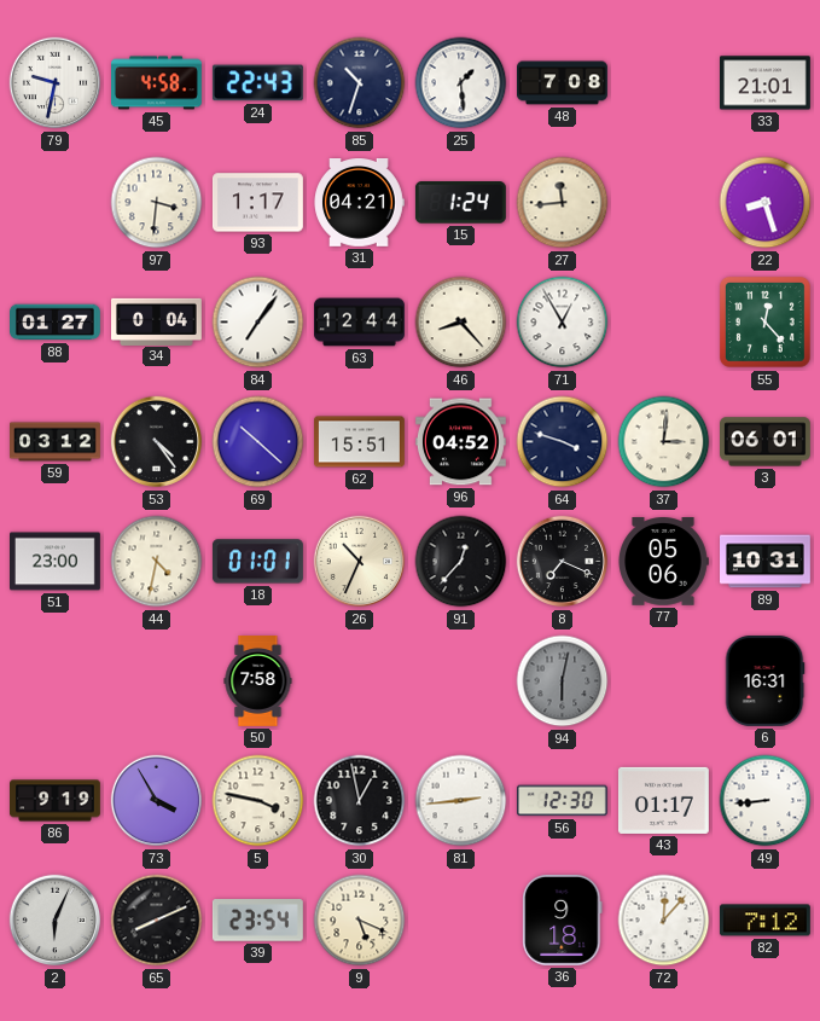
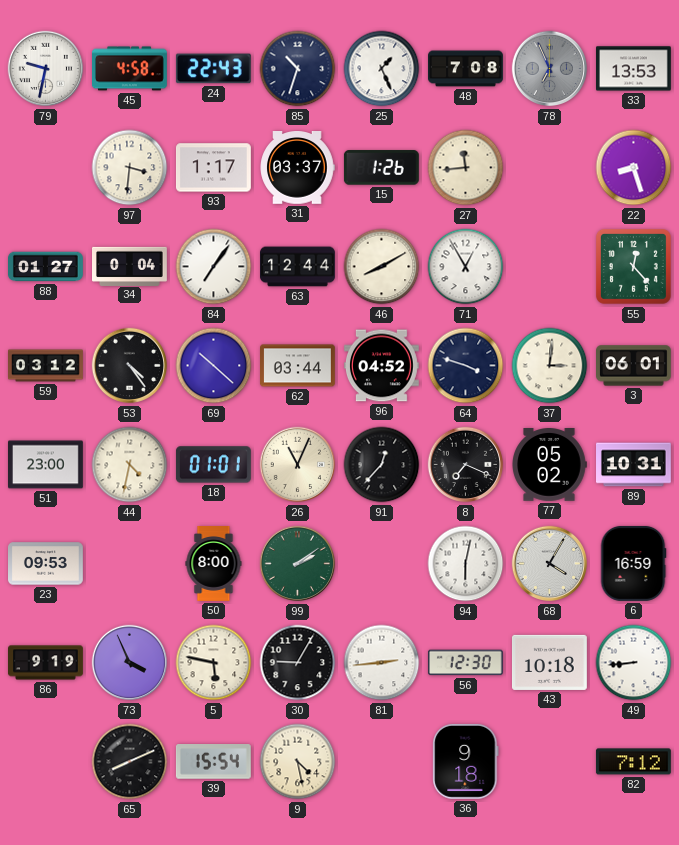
25: 1:29 -> 1:26
78: none -> 6:56
33: 21:01 -> 13:53
31: 04:21 -> 03:37
15: 1:24 -> 1:26
46: 8:23 -> 8:10
62: 15:51 -> 03:44
26: 10:34 -> 11:04
77: 05:06 -> 05:02
23: none -> 09:53
50: 7:58 -> 8:00
99: none -> 2:09
94 dial: grey -> white
68: none -> 4:05
6: 16:31 -> 16:59
73: 3:55 -> 3:56
5: 3:47 -> 5:47
30: 12:58 -> 9:05
43: 01:17 -> 10:18
2: 6:04 -> none
39: 23:54 -> 15:54
9: 5:19 -> 4:28
72: 12:07 -> none
